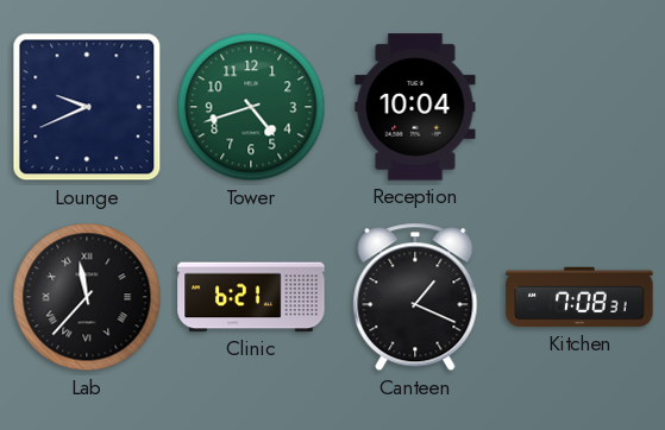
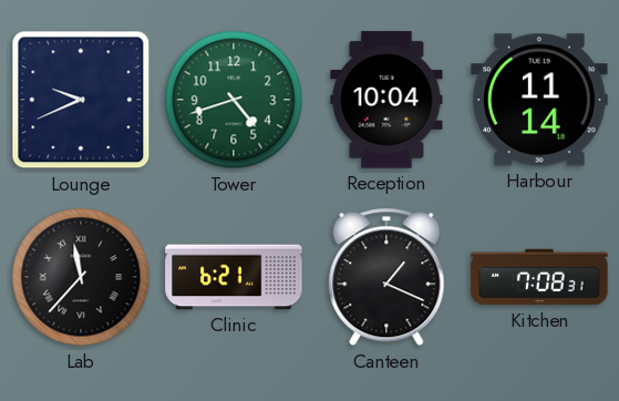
Harbour: none -> 11:14
